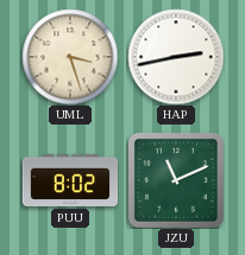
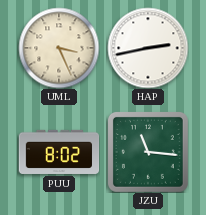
UML: 3:27 -> 3:26
JZU: 11:11 -> 11:16
